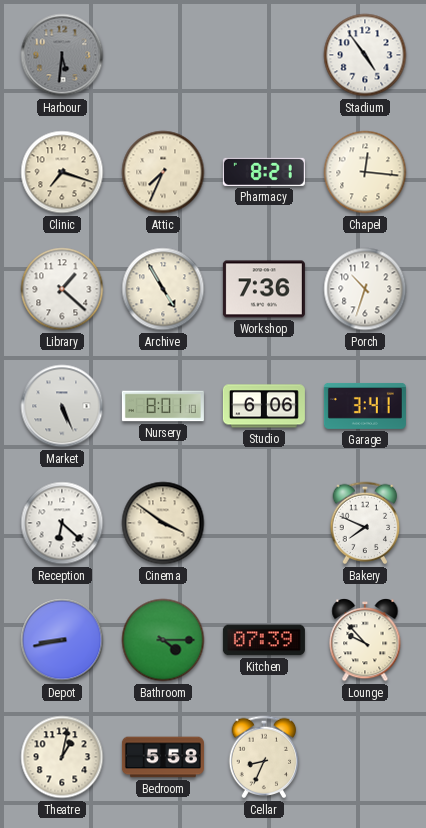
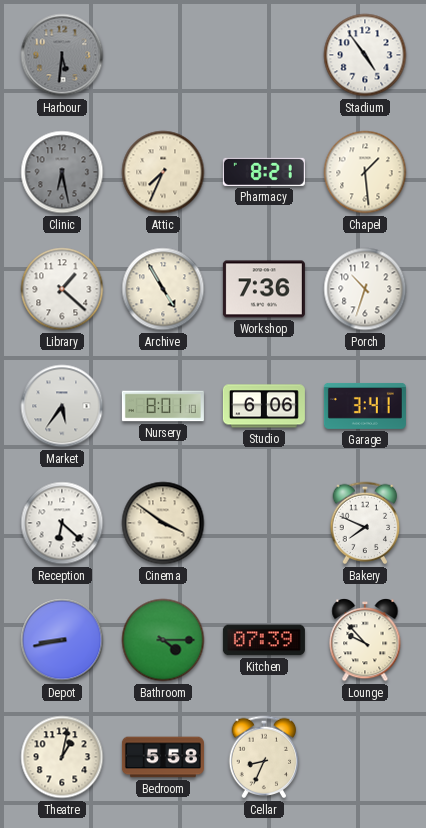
Clinic: 7:18 -> 6:28
Clinic dial: cream -> grey
Chapel: 12:16 -> 1:29
Market: 5:26 -> 5:36
